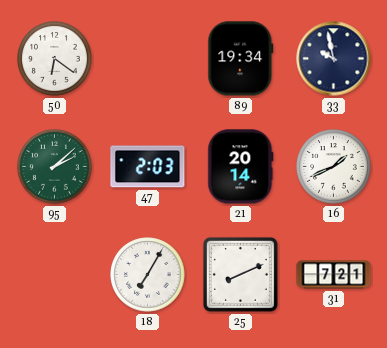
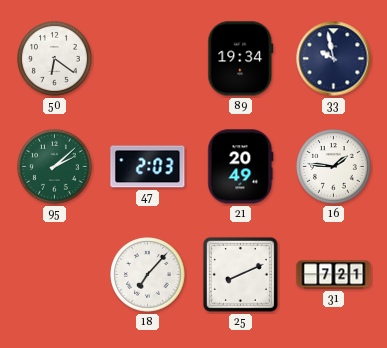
21: 20:14 -> 20:49
16: 1:41 -> 1:46
18: 7:05 -> 7:07
